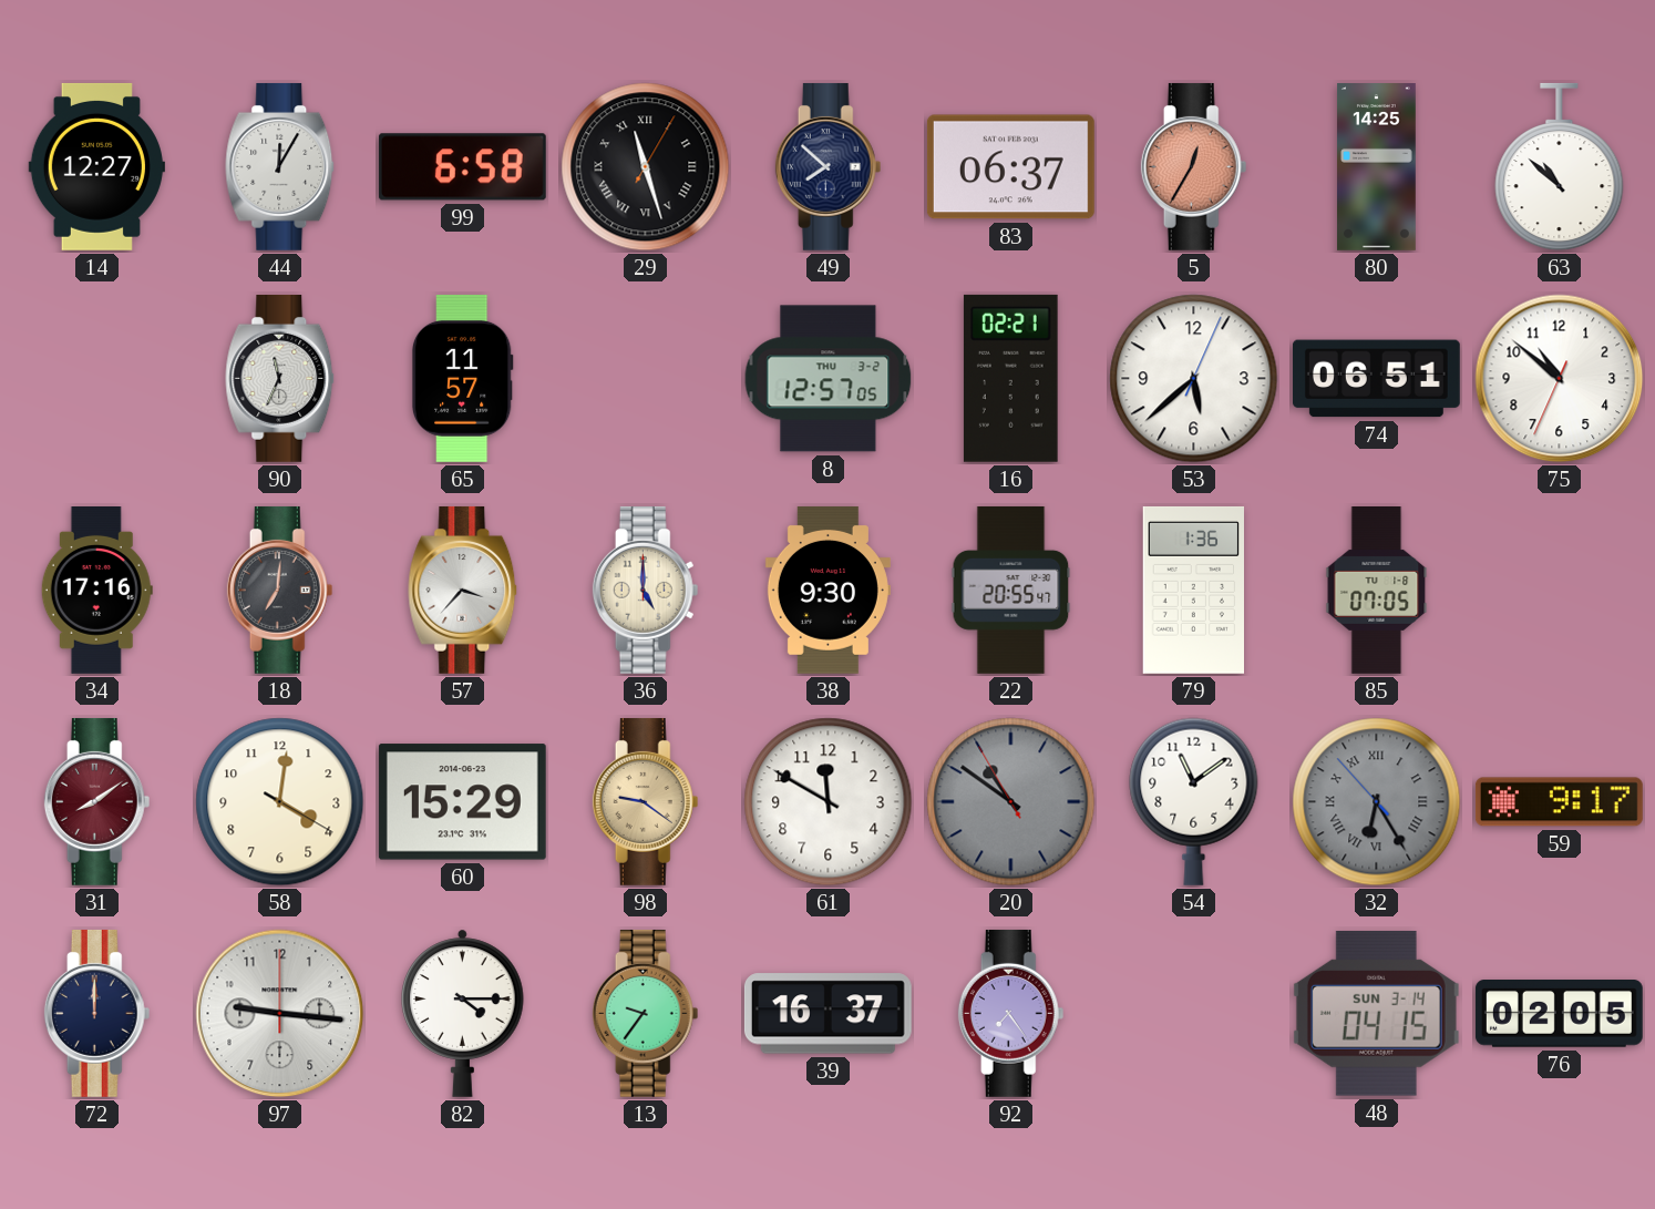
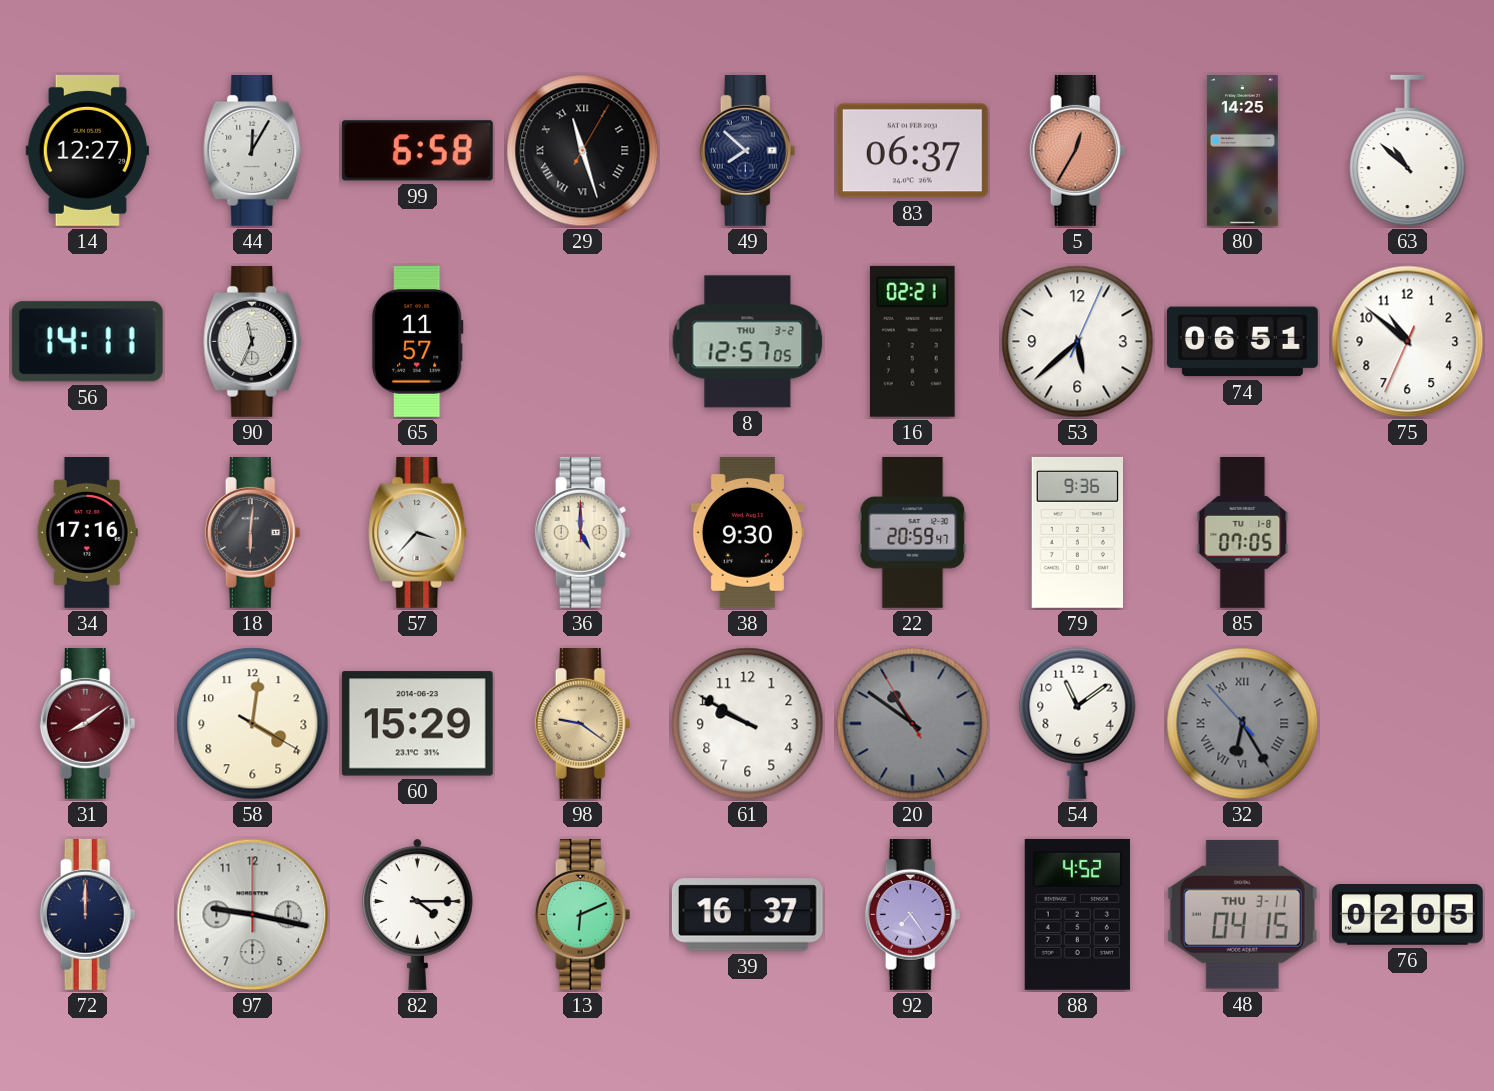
56: none -> 14:11
18: 7:01 -> 6:01
22: 20:55 -> 20:59
79: 1:36 -> 9:36
61: 11:50 -> 9:50
59: 9:17 -> none
97: 9:16 -> 9:17
13: 9:36 -> 6:11
88: none -> 4:52
48 date: SUN 3-14 -> THU 3-11
